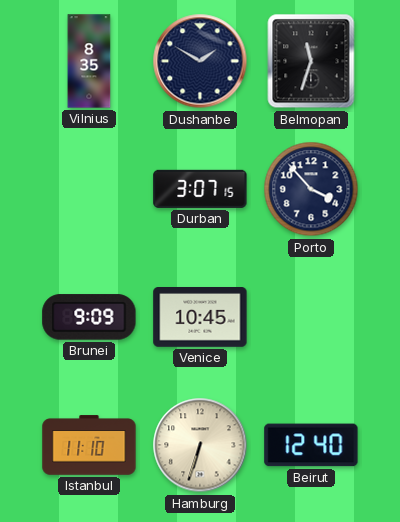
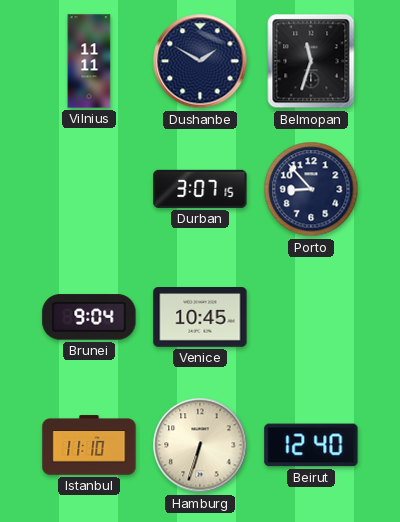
Vilnius: 8:35 -> 11:11
Porto: 3:53 -> 8:53
Brunei: 9:09 -> 9:04
